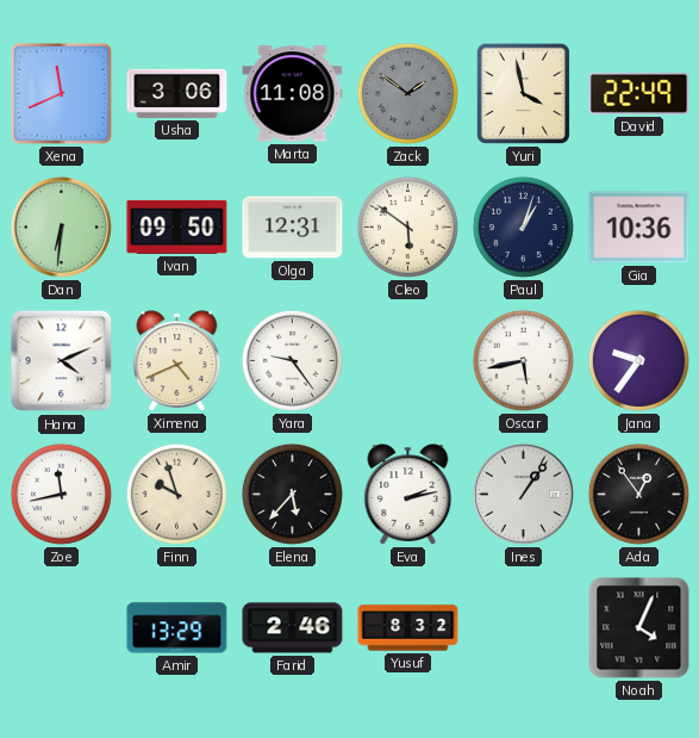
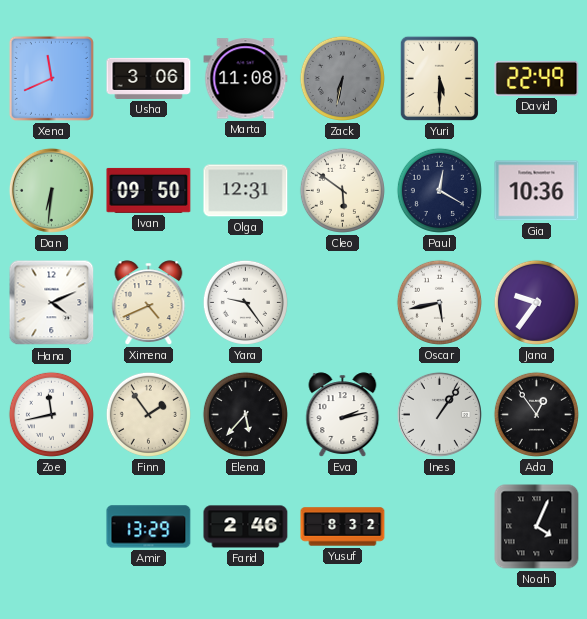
Zack: 1:51 -> 6:32
Yuri: 3:58 -> 5:30
Paul: 1:03 -> 12:20
Finn: 9:57 -> 1:54
